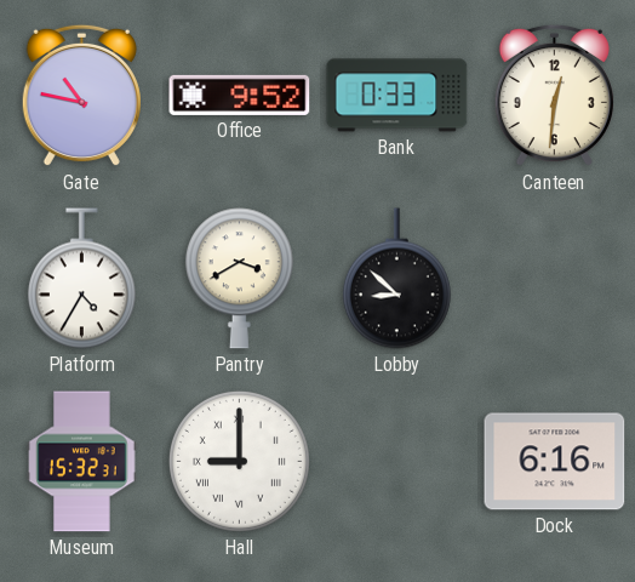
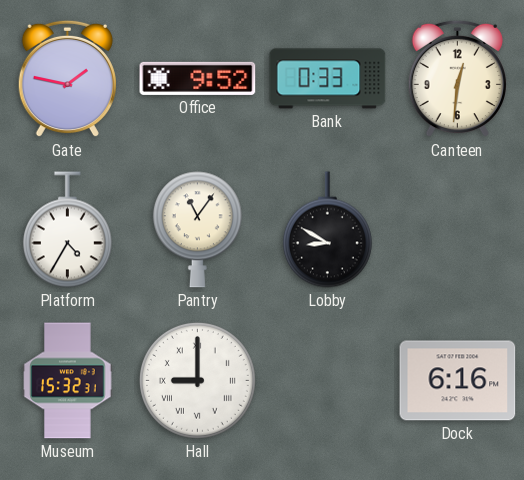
Gate: 10:47 -> 1:47
Pantry: 3:40 -> 11:06
Lobby: 8:52 -> 8:50
